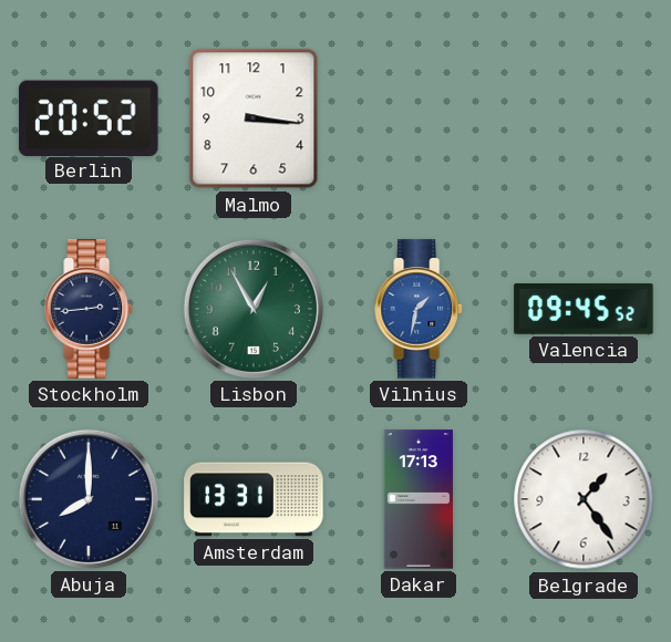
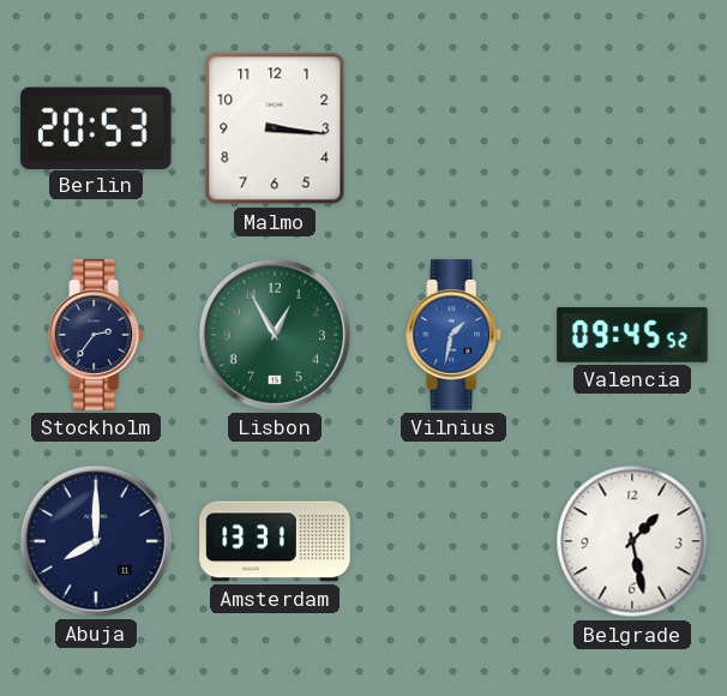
Berlin: 20:52 -> 20:53
Stockholm: 2:44 -> 2:36
Dakar: 17:13 -> none
Belgrade: 1:24 -> 1:28
